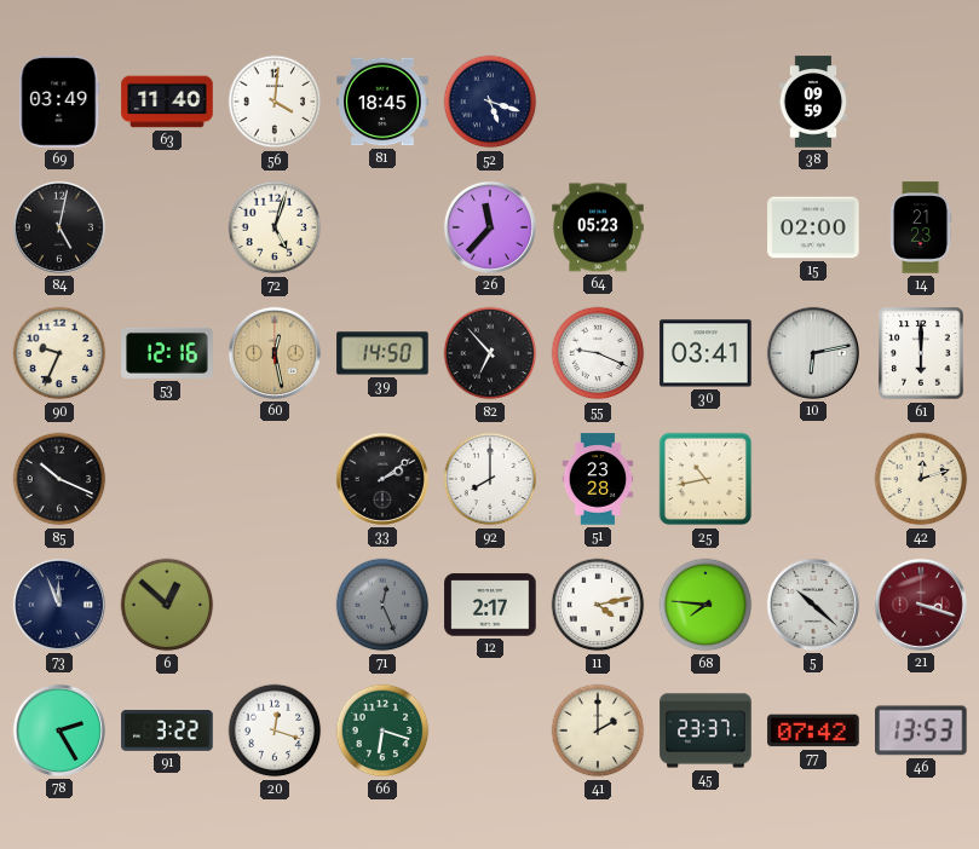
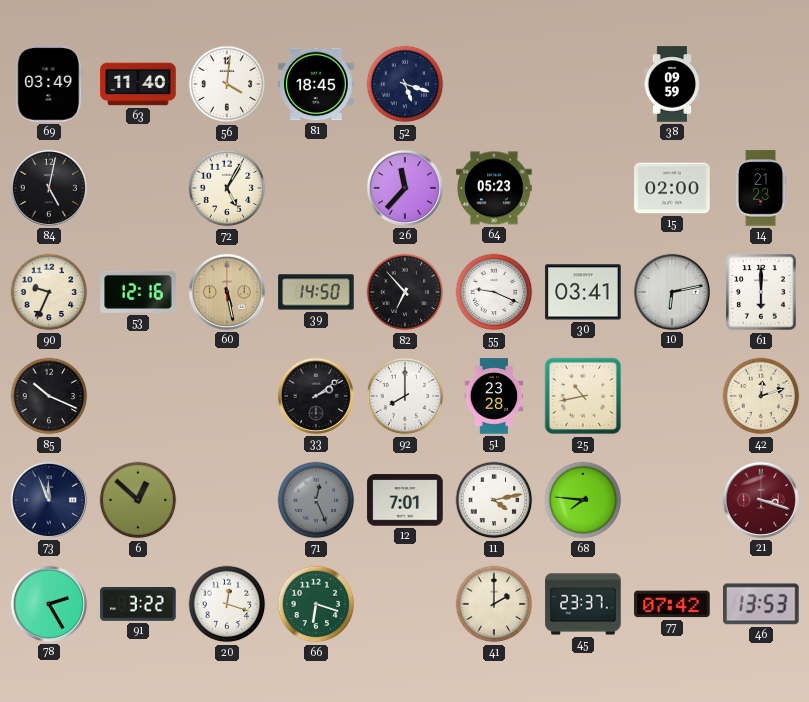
72: 5:03 -> 5:05
60: 12:28 -> 5:28
12: 2:17 -> 7:01
5: 10:22 -> none
